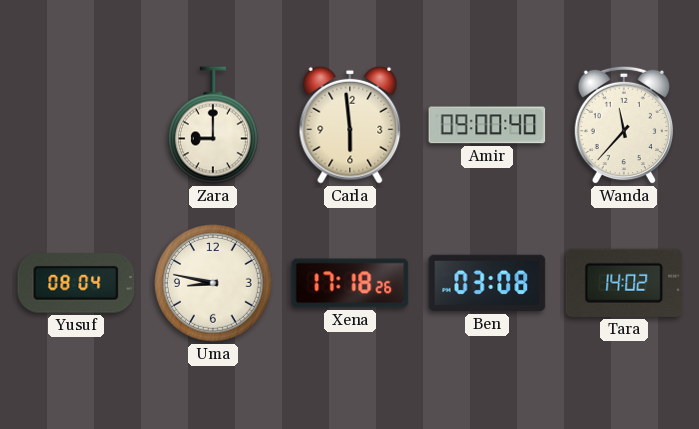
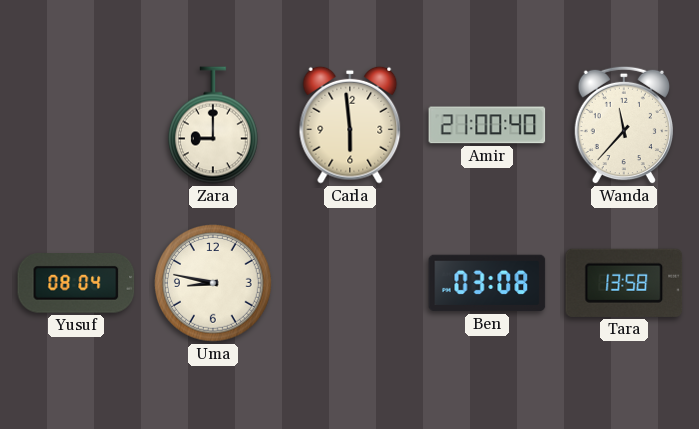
Amir: 09:00 -> 21:00
Xena: 17:18 -> none
Tara: 14:02 -> 13:58
